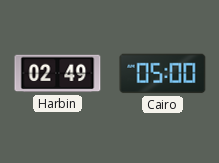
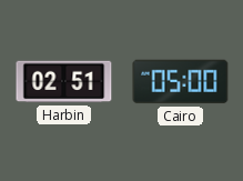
Harbin: 02:49 -> 02:51
